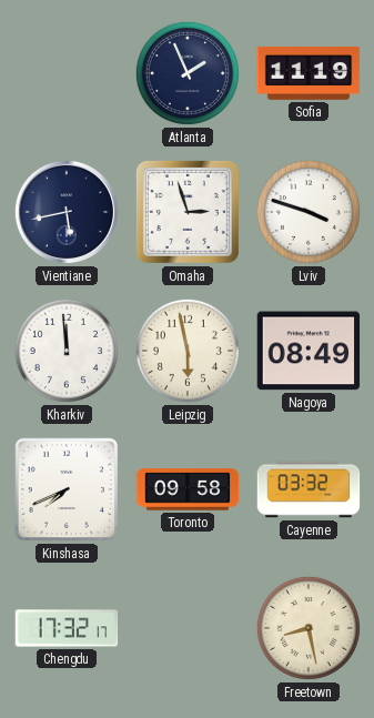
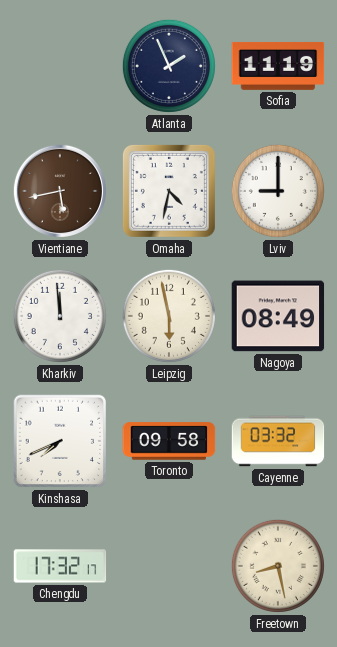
Vientiane dial: navy -> brown
Omaha: 2:57 -> 4:32
Lviv: 3:48 -> 9:00
